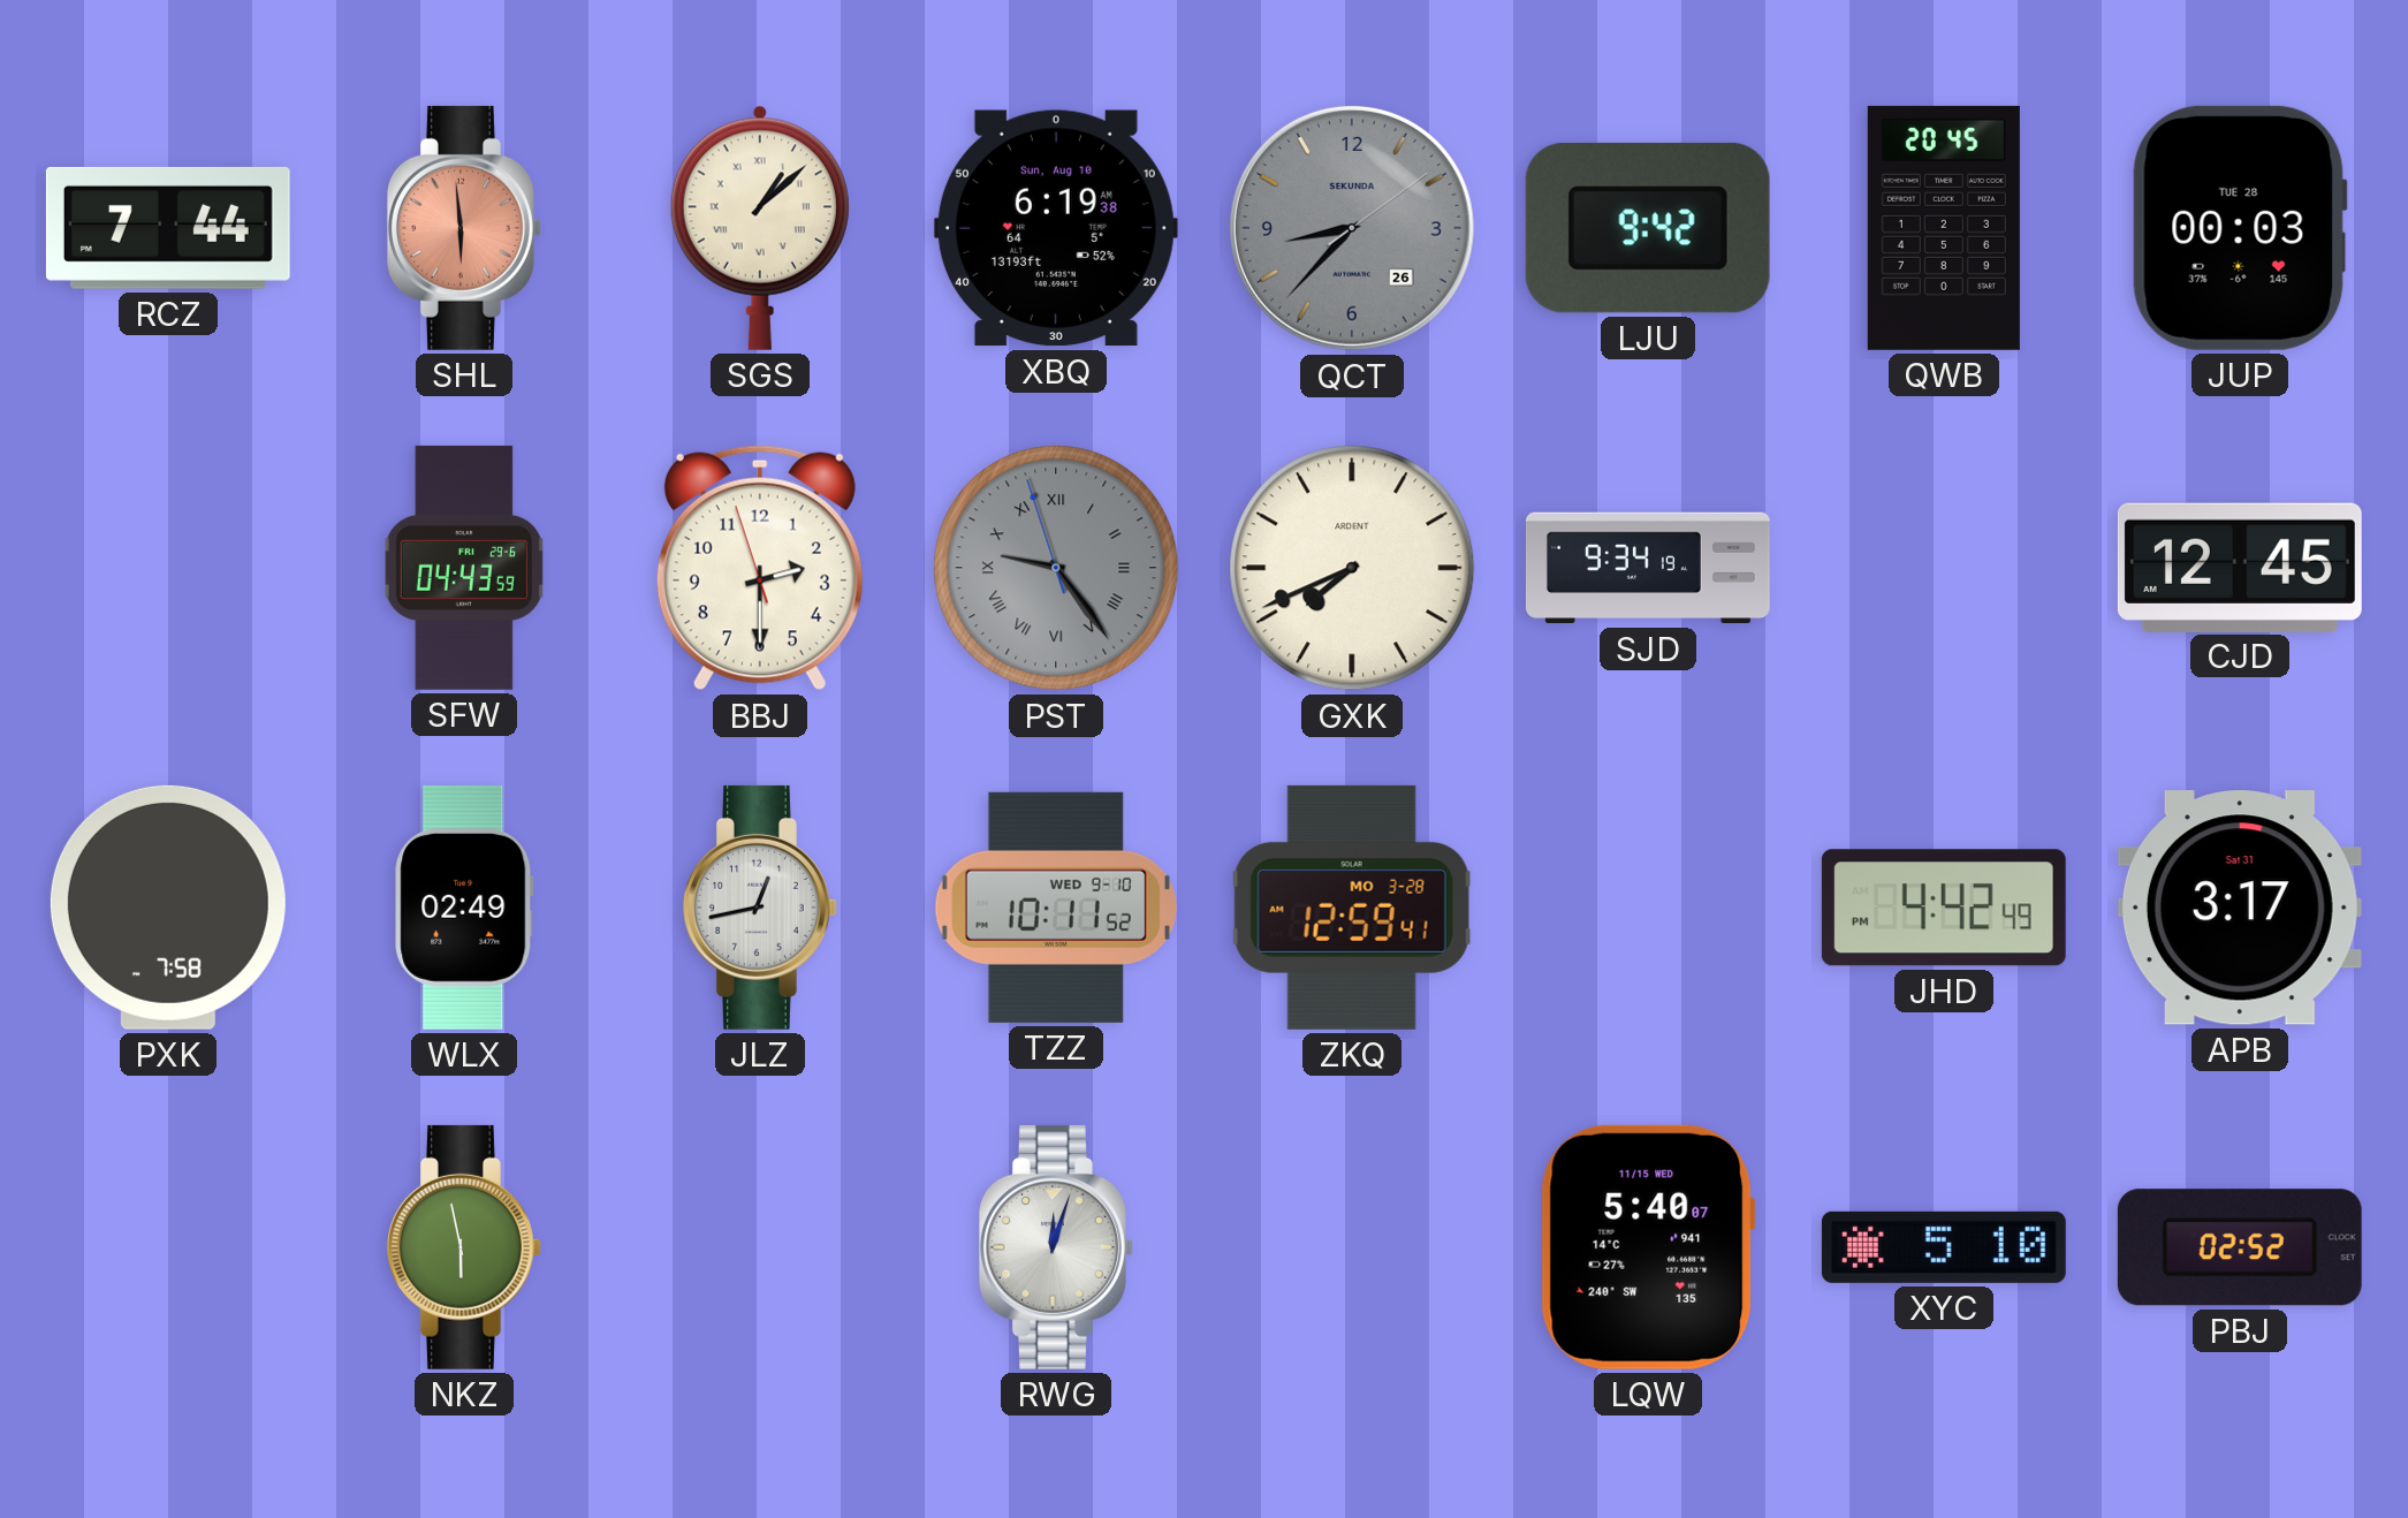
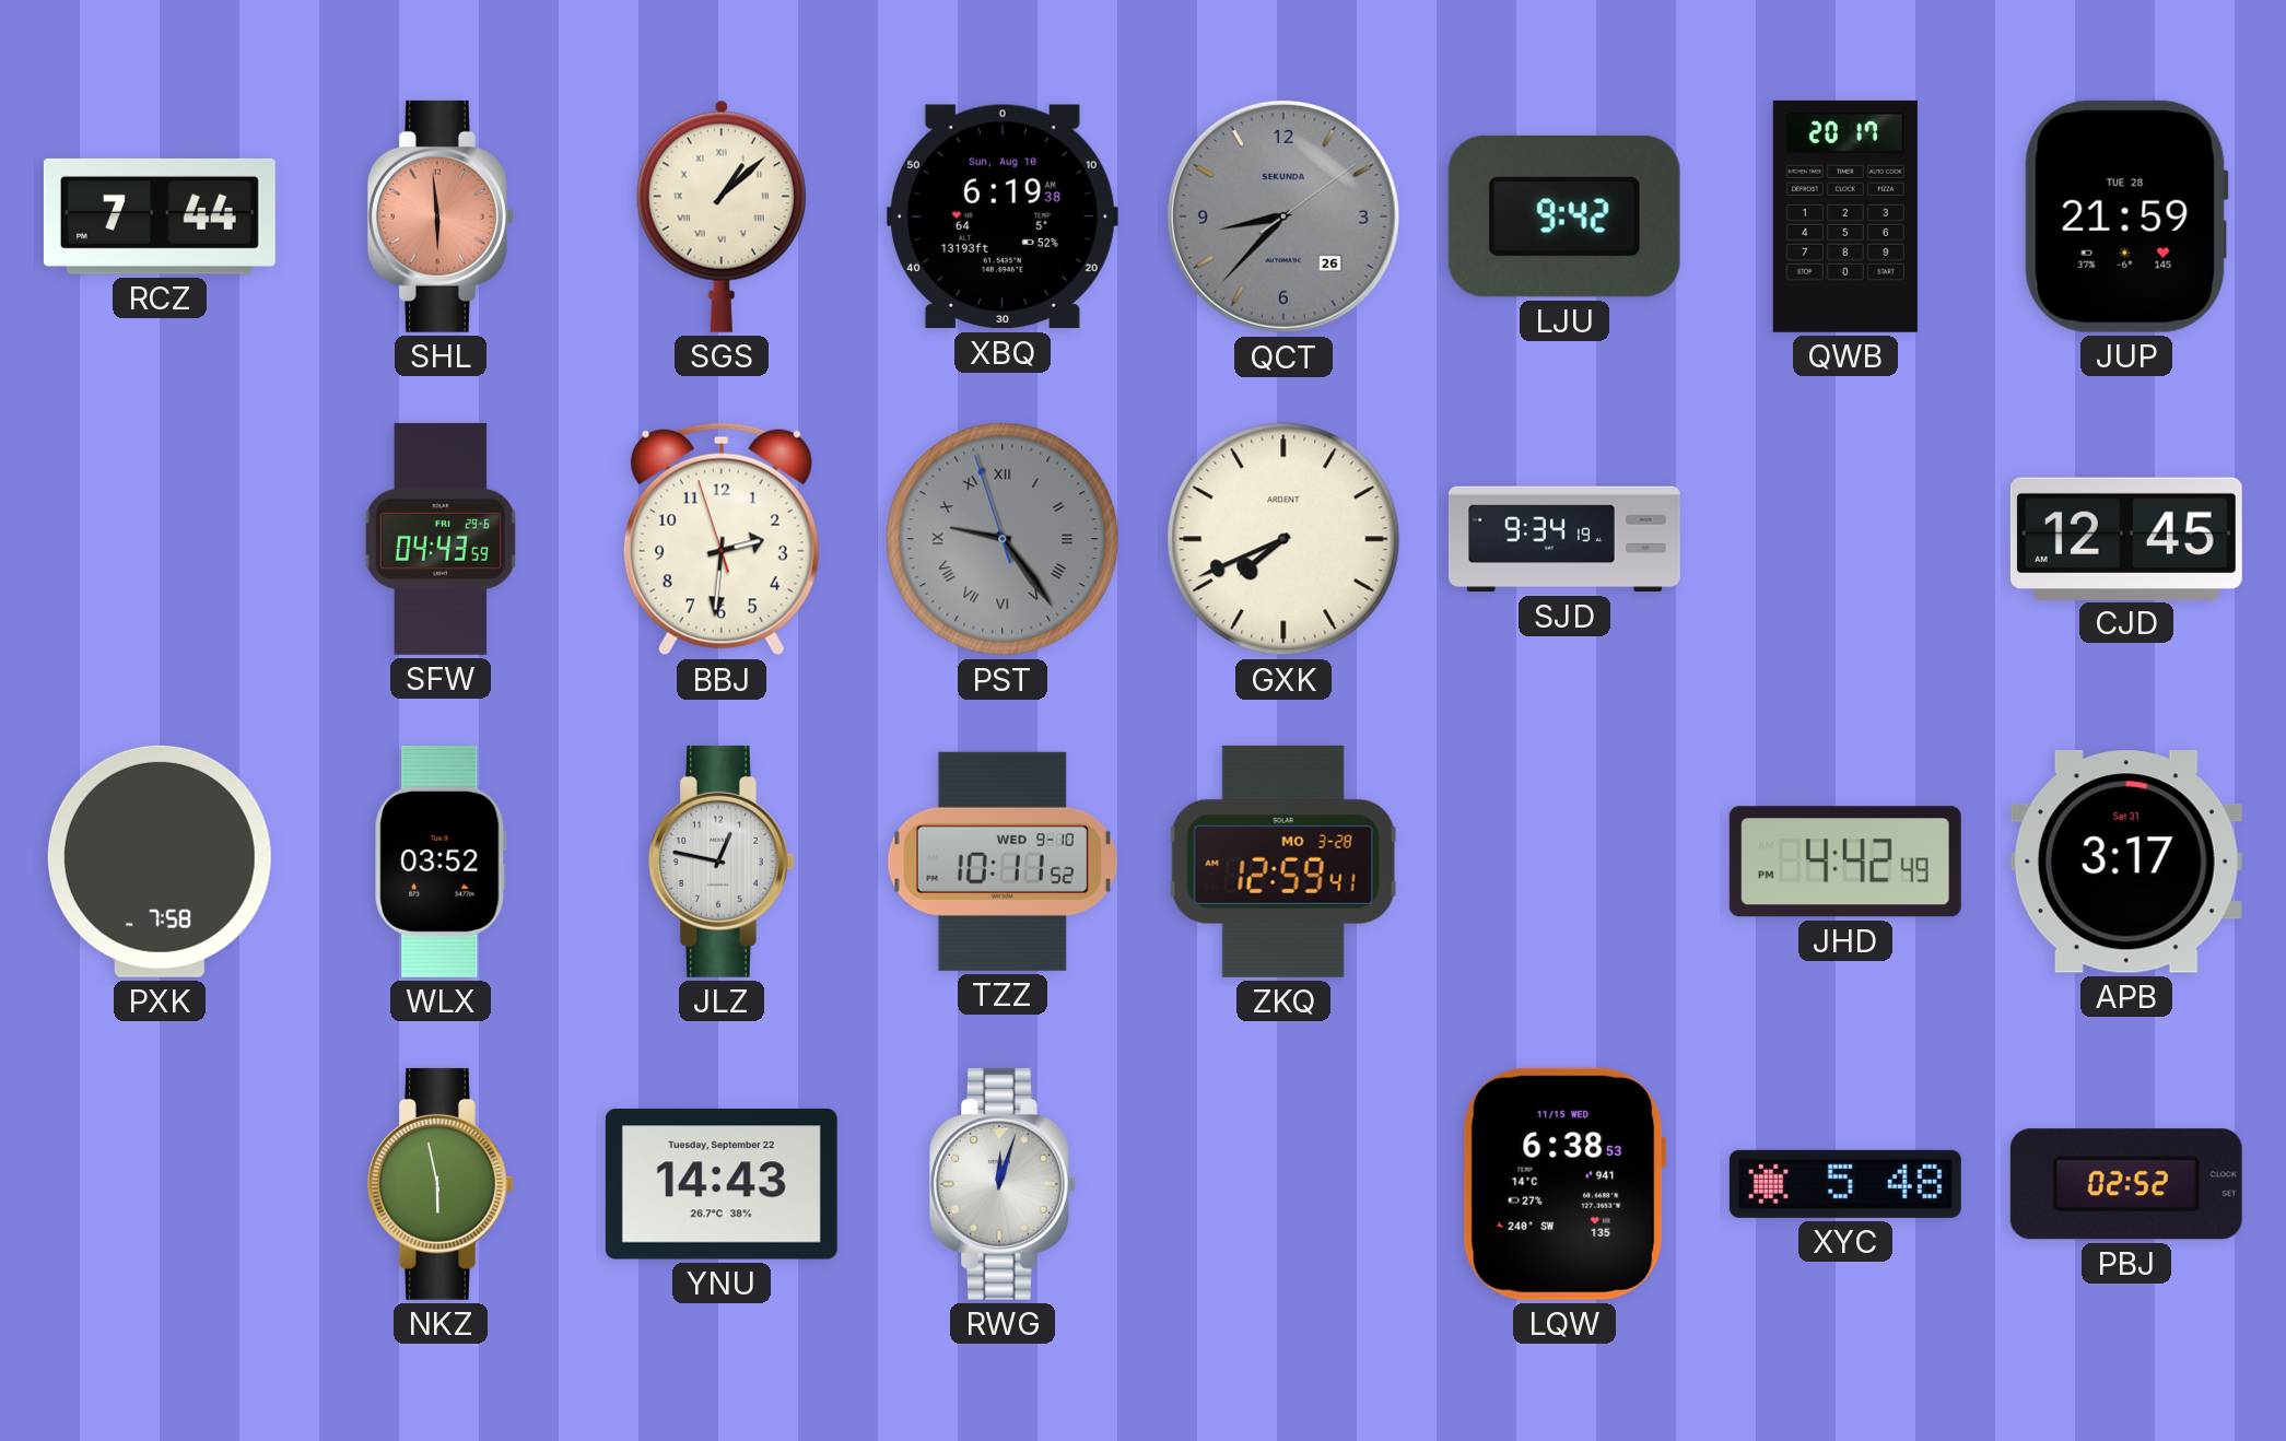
QWB: 20:45 -> 20:17
JUP: 00:03 -> 21:59
BBJ: 2:29 -> 2:30
WLX: 02:49 -> 03:52
JLZ: 12:43 -> 12:47
YNU: none -> 14:43
LQW: 5:40 -> 6:38
XYC: 5:10 -> 5:48
